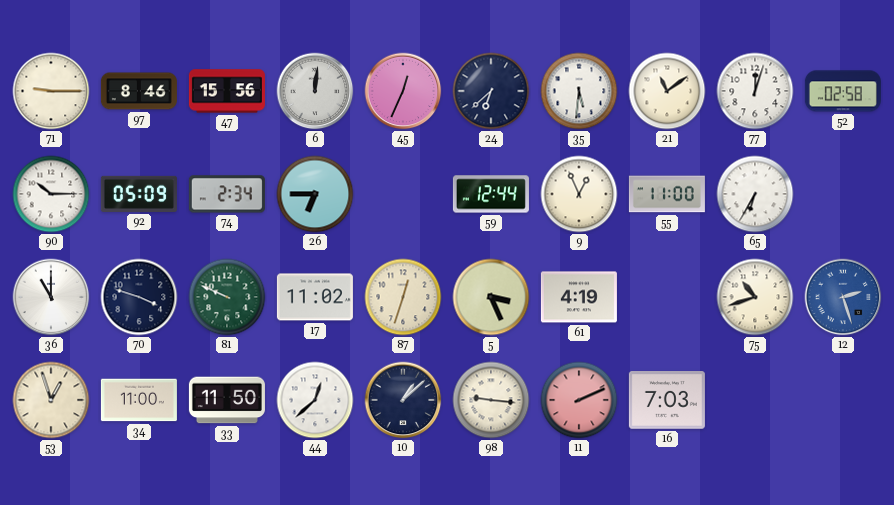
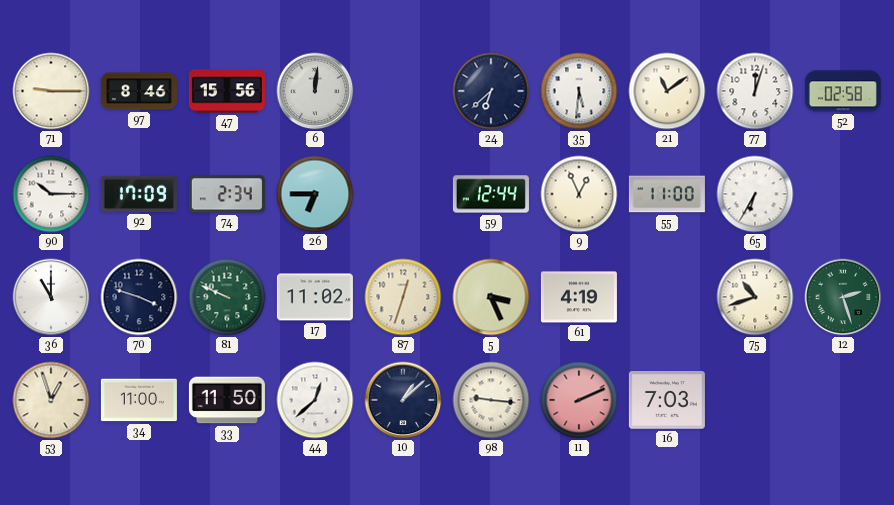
45: 12:34 -> none
92: 05:09 -> 17:09
12 dial: blue -> green
